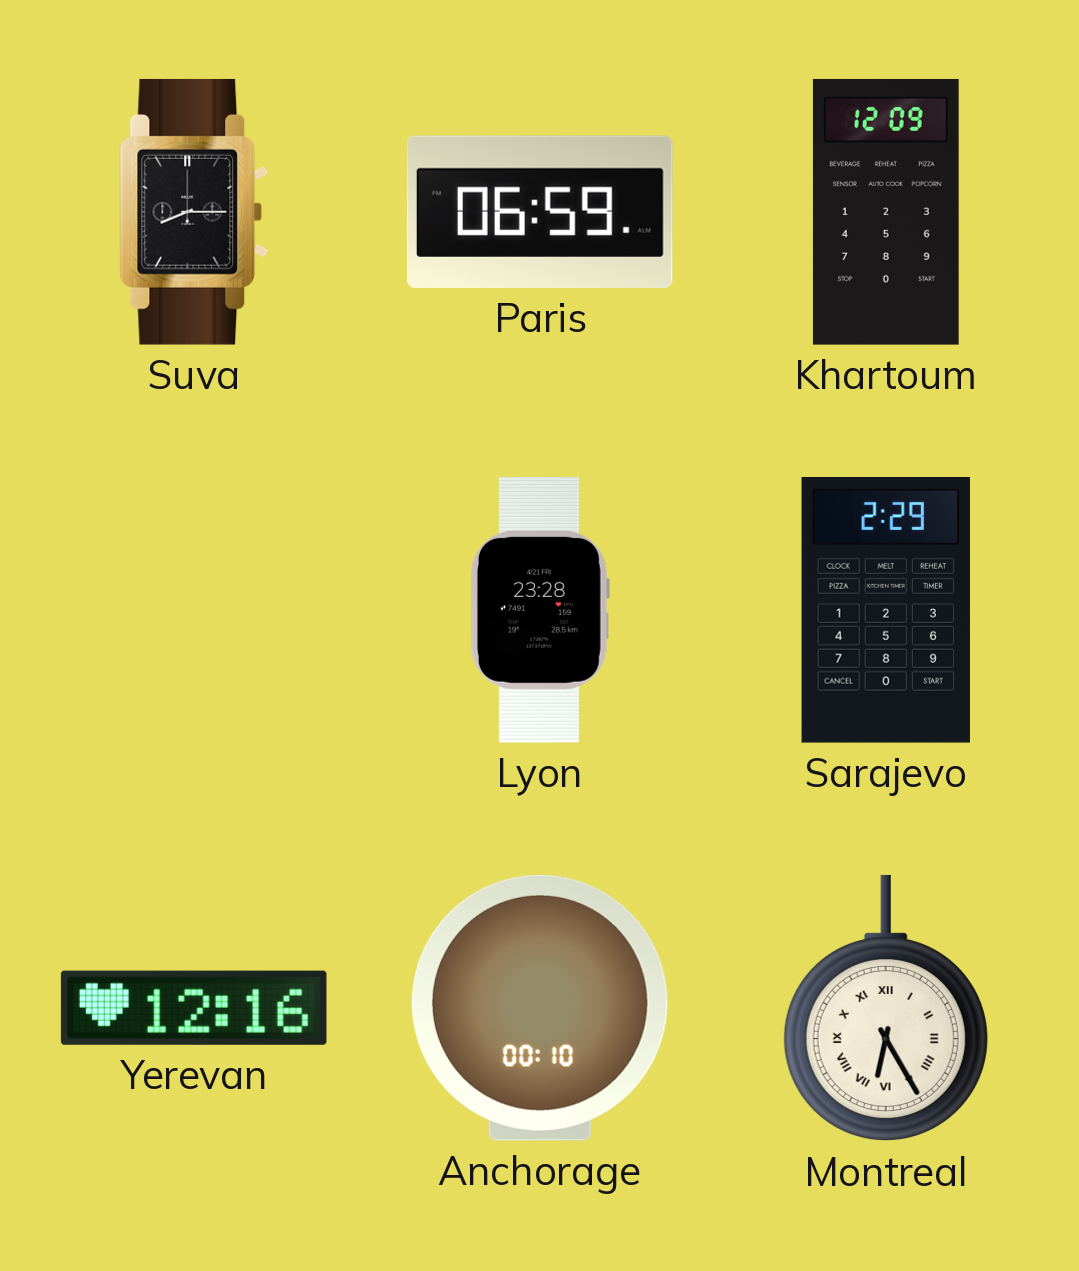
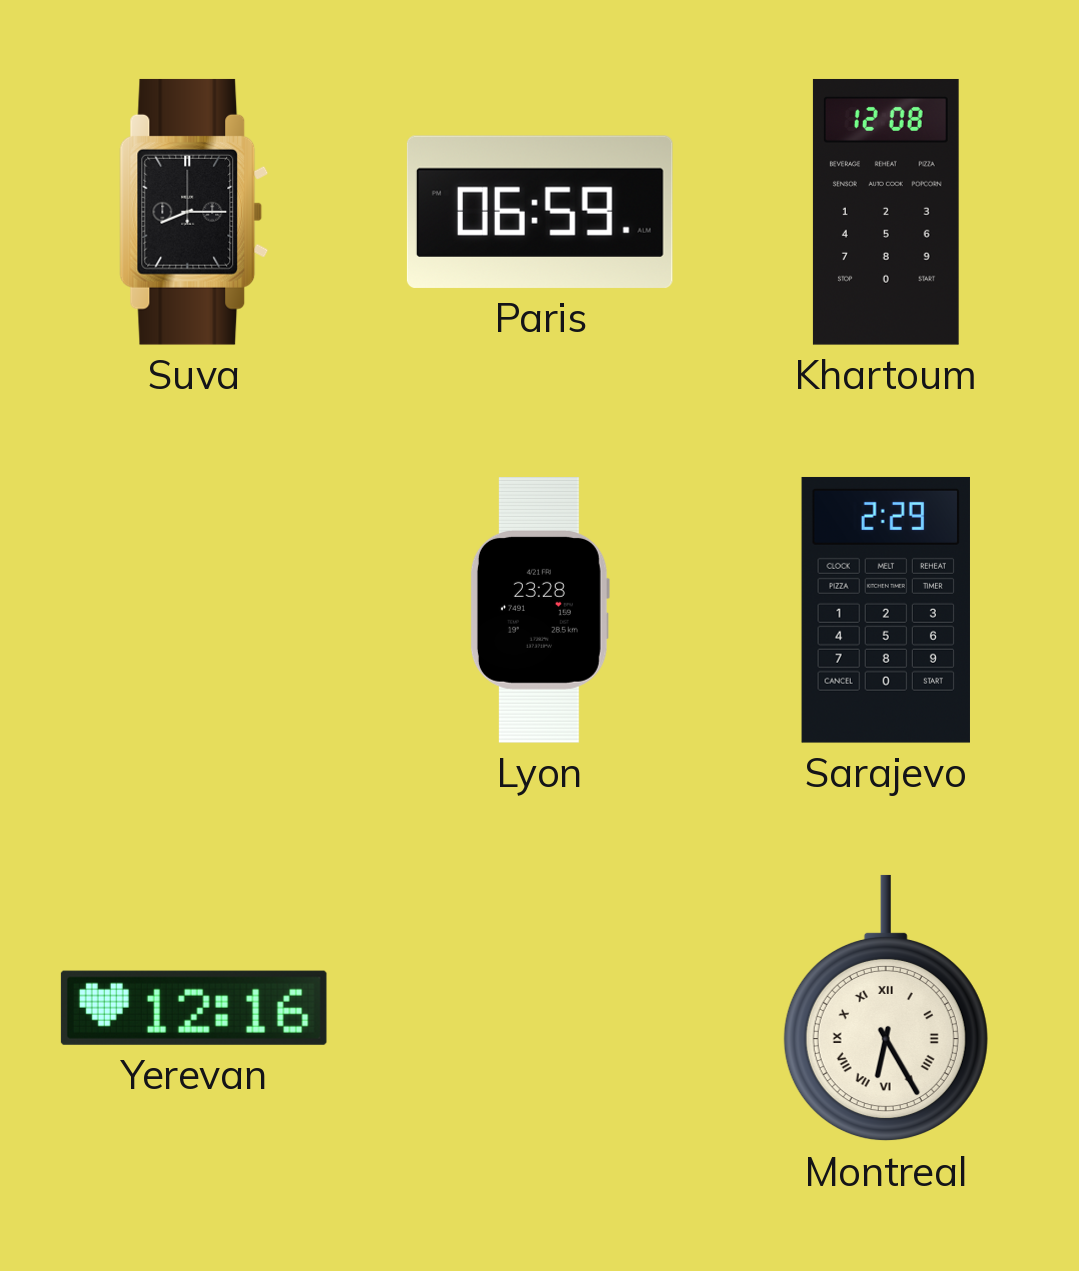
Khartoum: 12:09 -> 12:08
Anchorage: 00:10 -> none
